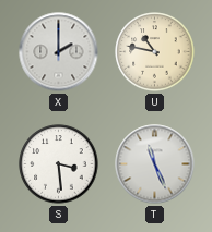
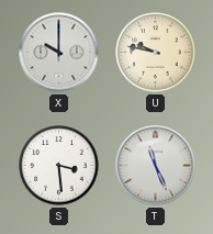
X: 2:00 -> 10:00
U: 10:47 -> 9:47
